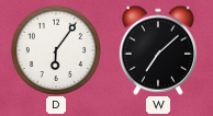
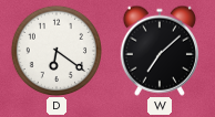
D: 6:06 -> 6:21
